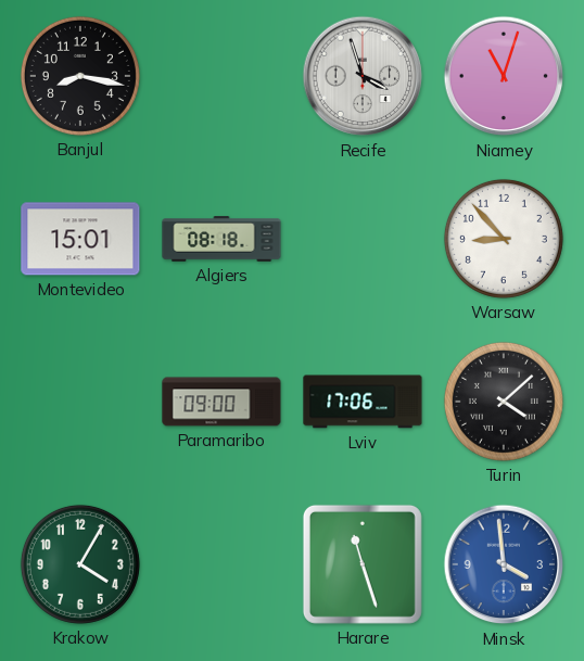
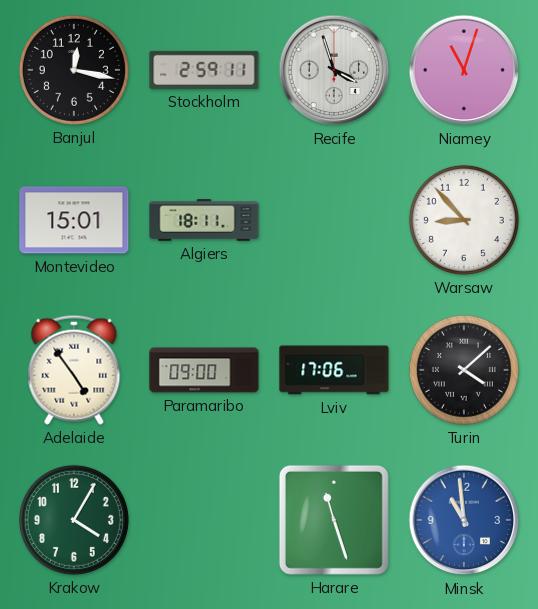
Banjul: 8:17 -> 12:17
Stockholm: none -> 2:59
Algiers: 08:18 -> 18:11
Adelaide: none -> 4:54
Minsk: 3:59 -> 10:59
